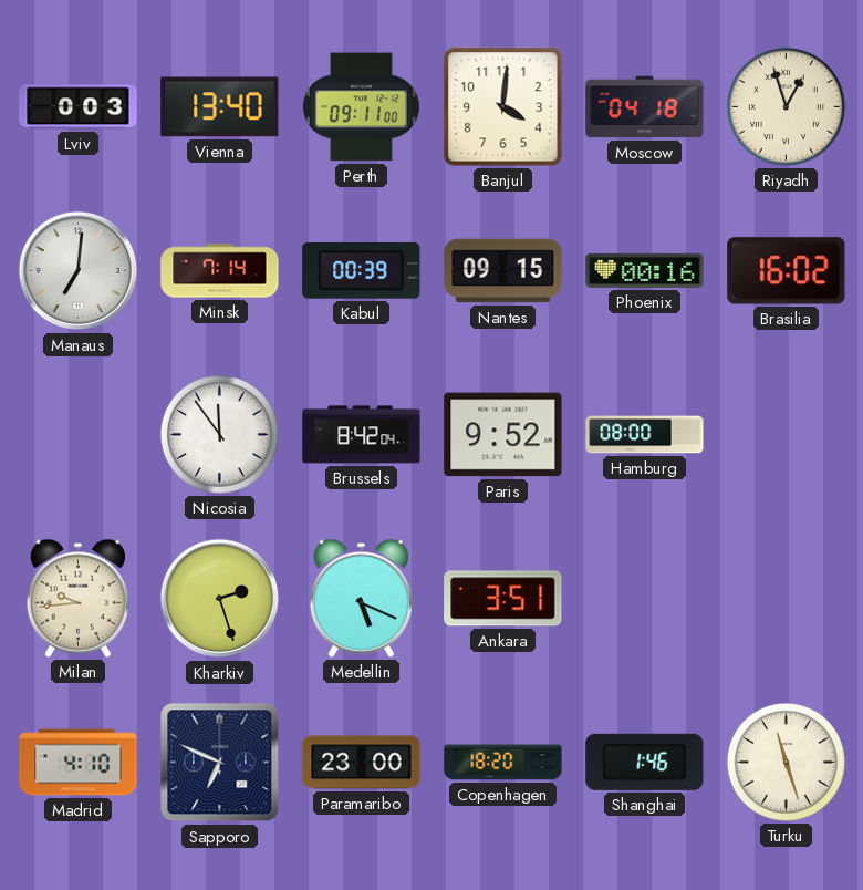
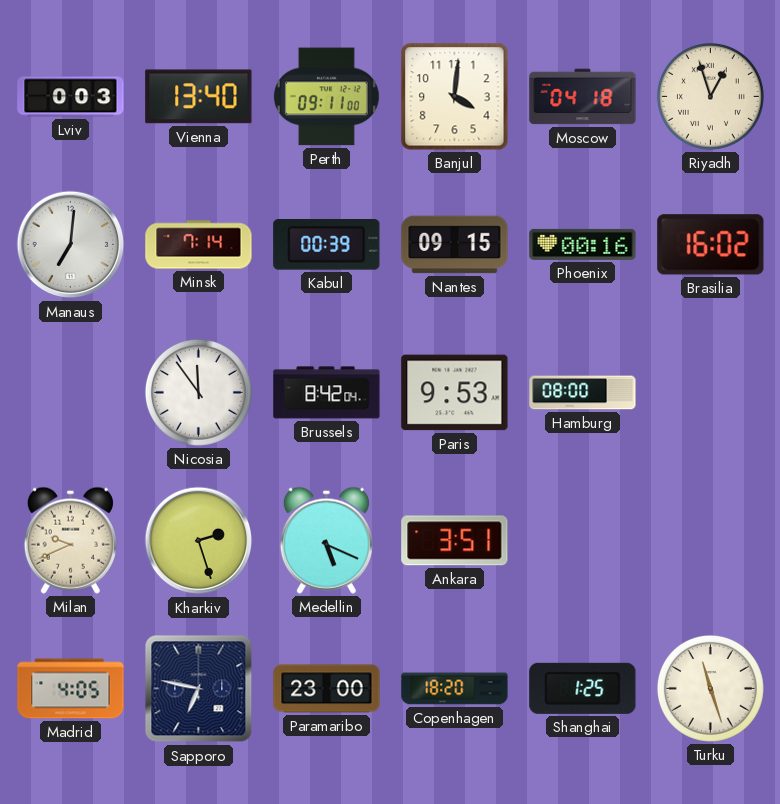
Paris: 9:52 -> 9:53
Milan: 9:44 -> 9:41
Madrid: 4:10 -> 4:05
Sapporo: 6:49 -> 6:47
Shanghai: 1:46 -> 1:25
